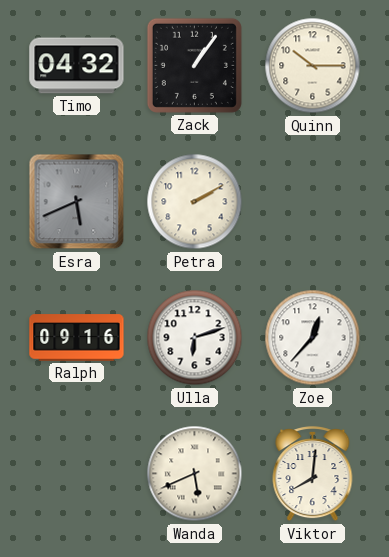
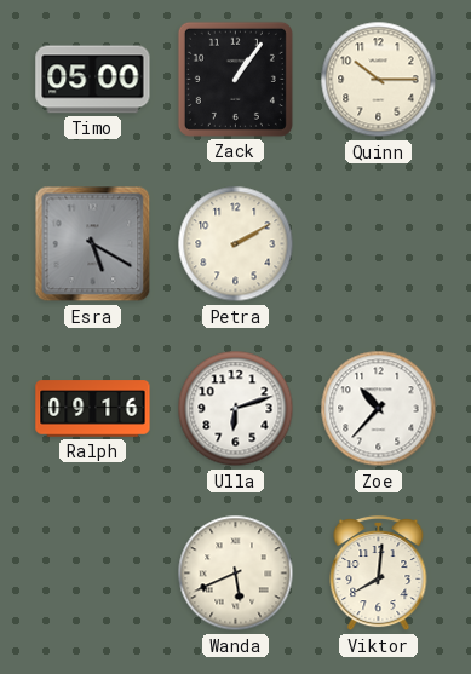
Timo: 04:32 -> 05:00
Esra: 5:41 -> 5:20
Zoe: 12:37 -> 10:37
